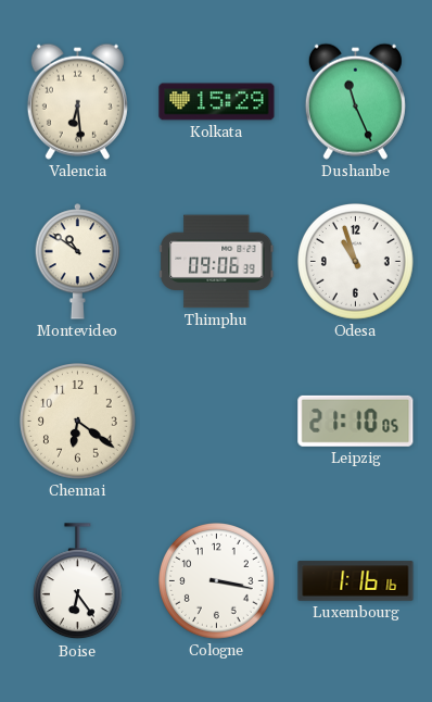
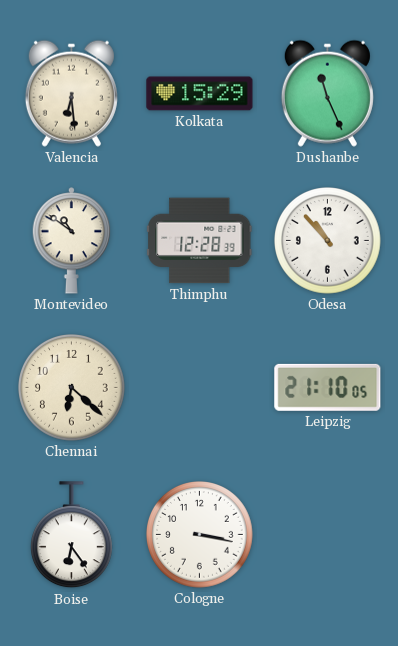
Thimphu: 09:06 -> 12:28
Odesa: 10:57 -> 10:53
Chennai: 6:21 -> 6:22
Luxembourg: 1:16 -> none
